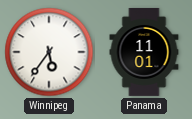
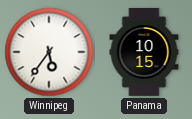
Panama: 11:01 -> 10:15
